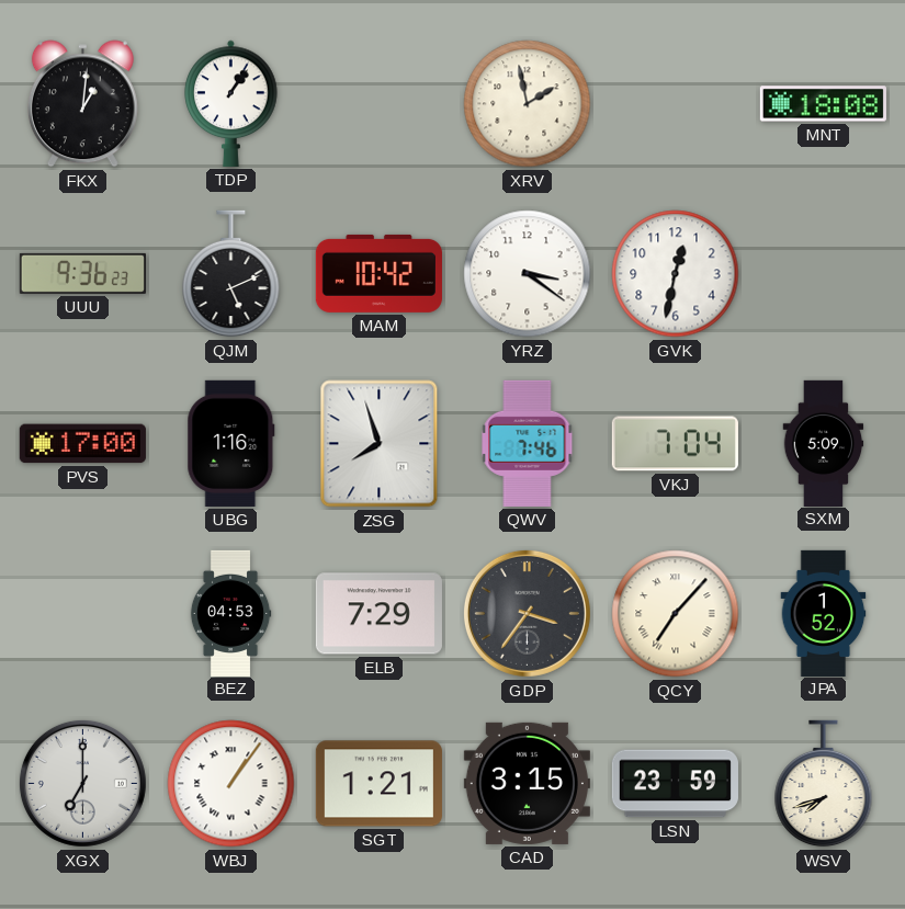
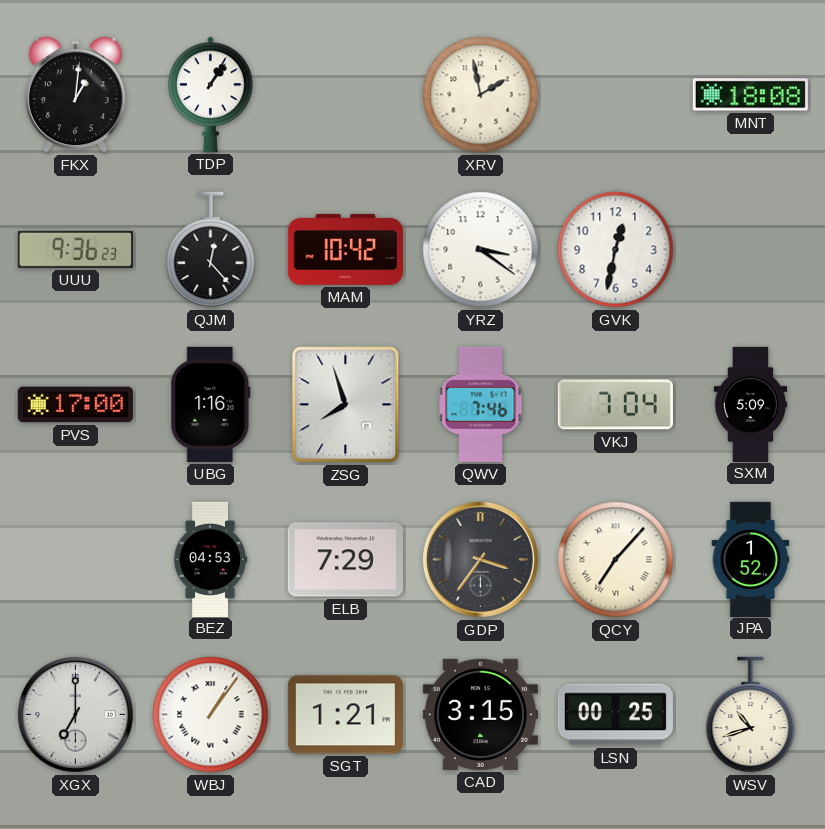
QJM: 5:11 -> 12:23
LSN: 23:59 -> 00:25
WSV: 7:42 -> 10:42
